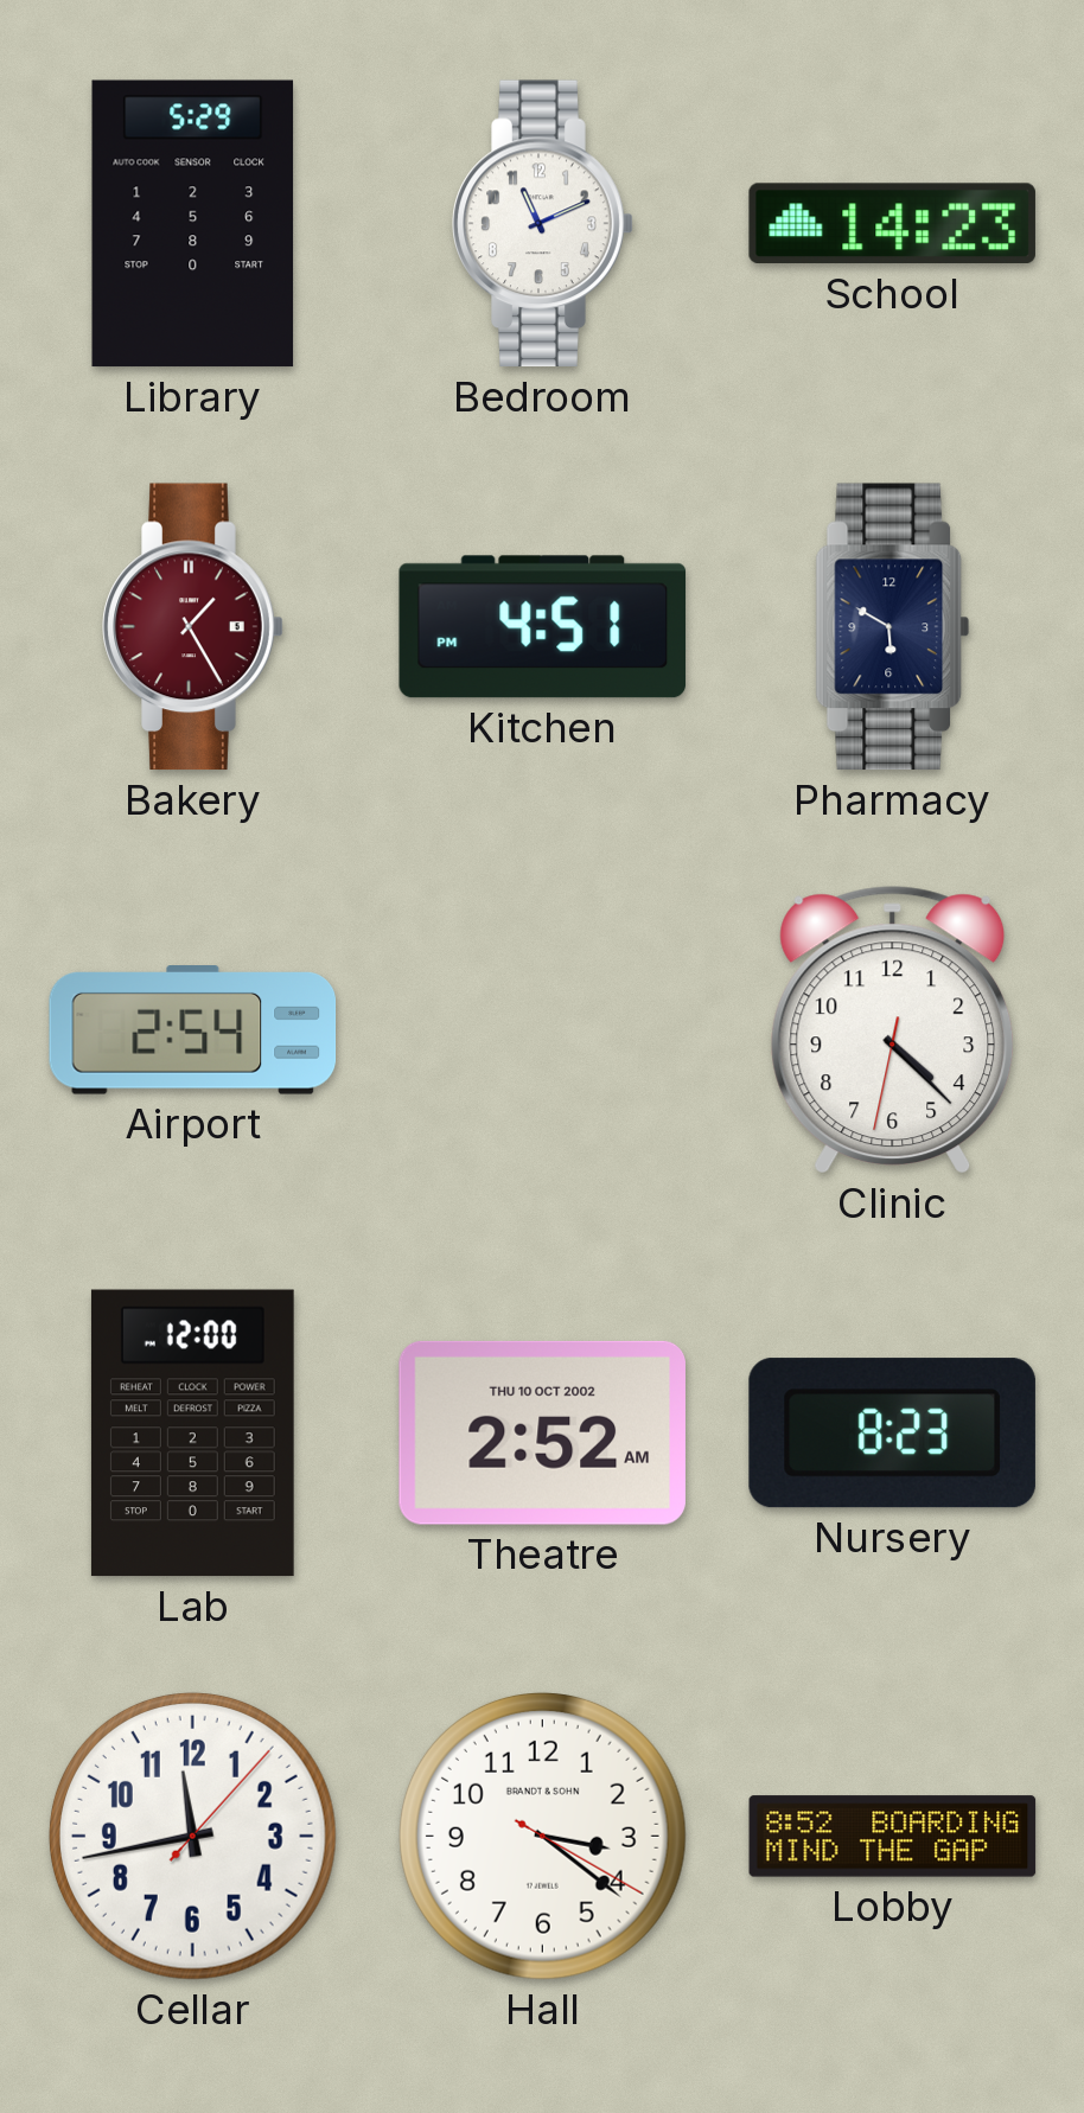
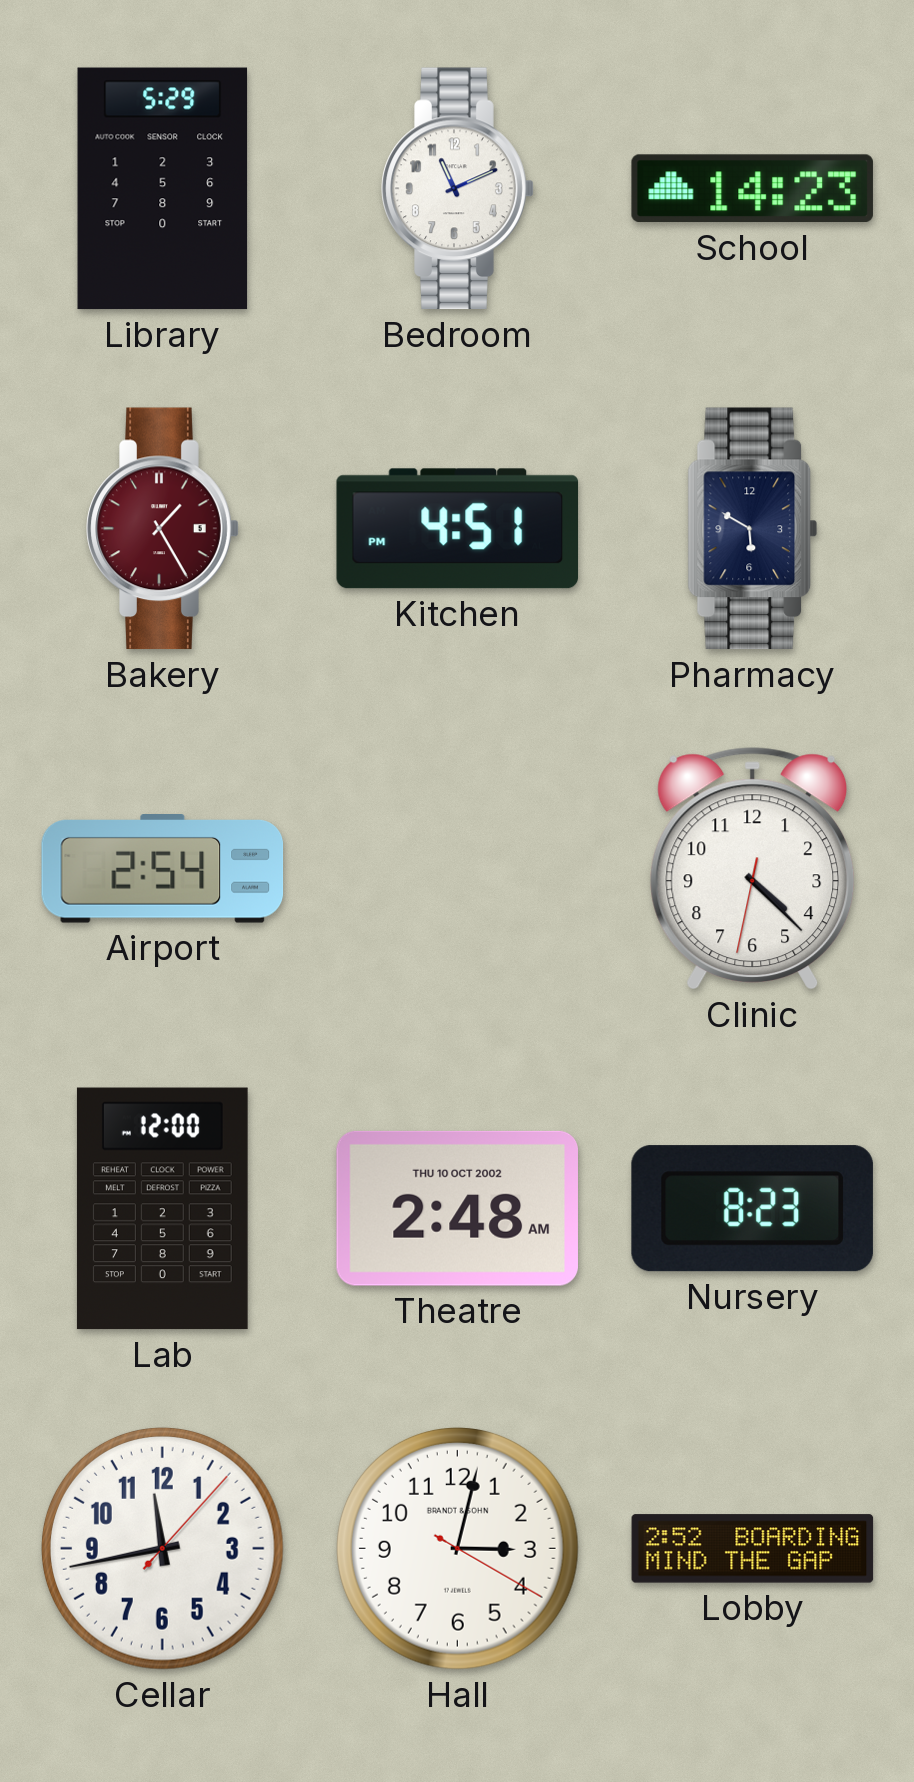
Theatre: 2:52 -> 2:48
Hall: 3:21 -> 3:02
Lobby: 8:52 -> 2:52
